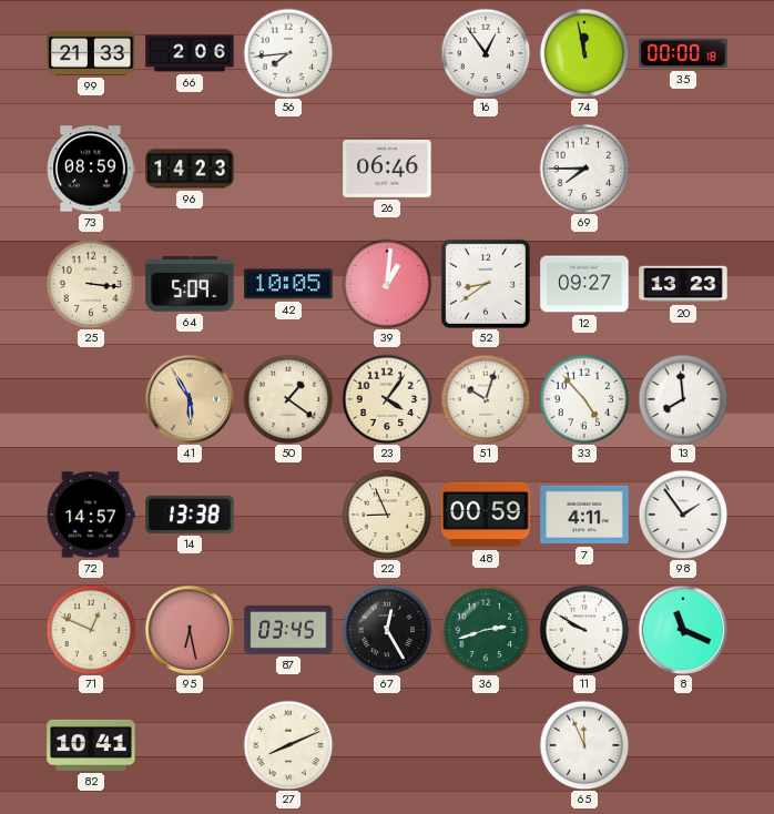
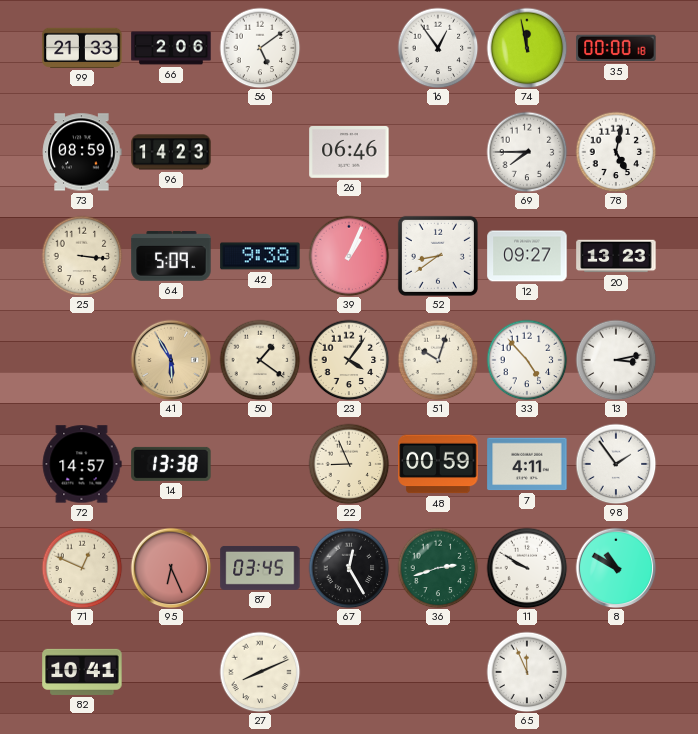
56: 7:44 -> 5:09
78: none -> 5:02
42: 10:05 -> 9:38
39: 1:01 -> 1:04
13: 7:59 -> 3:13
95: 6:28 -> 6:26
8: 11:19 -> 10:50
